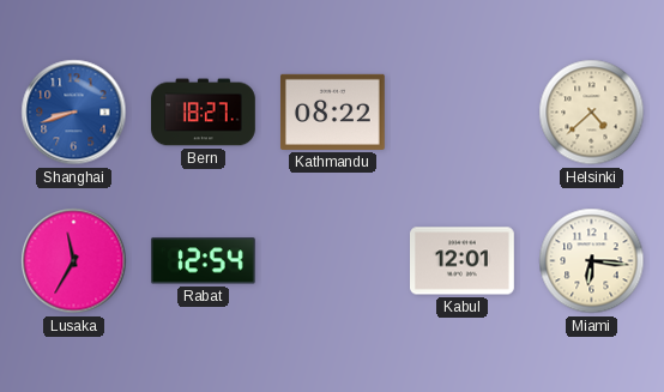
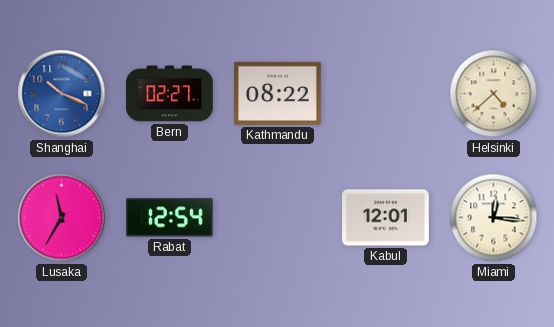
Shanghai: 8:42 -> 10:19
Bern: 18:27 -> 02:27
Miami: 6:16 -> 12:16
